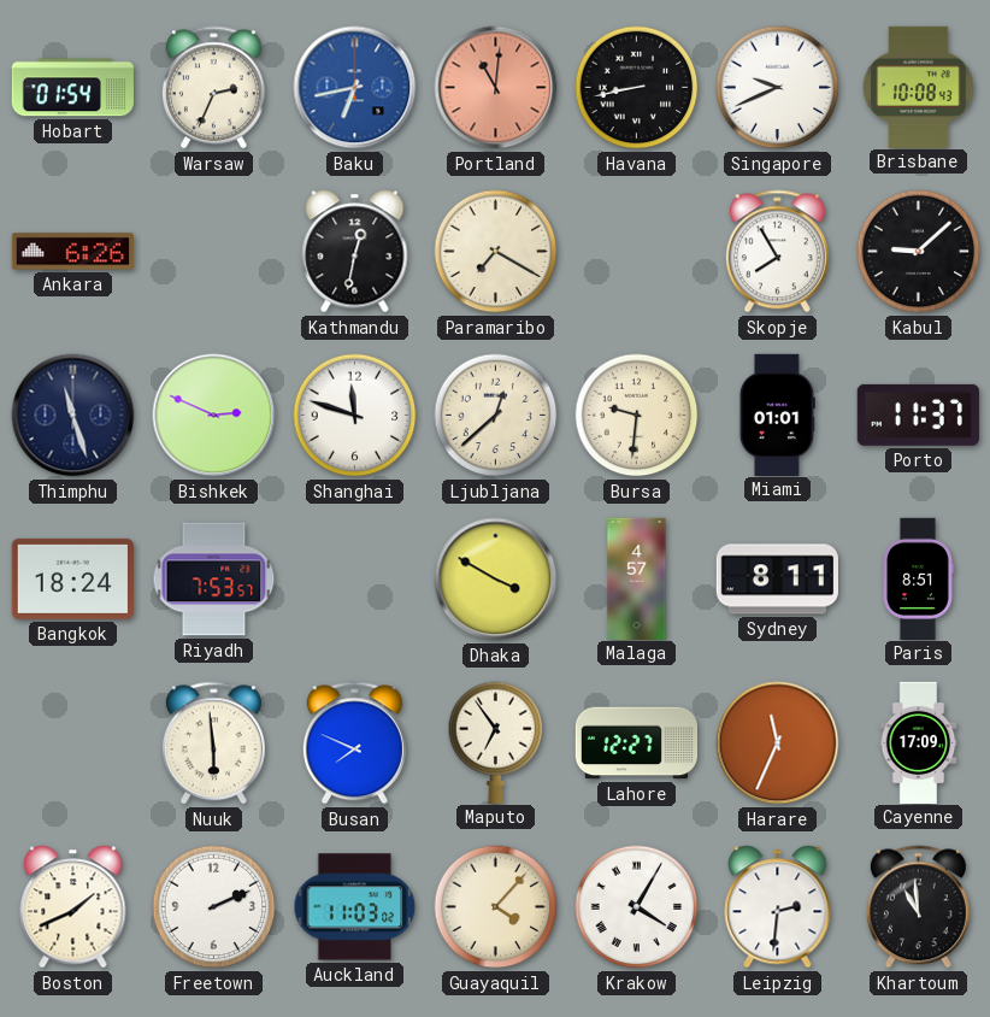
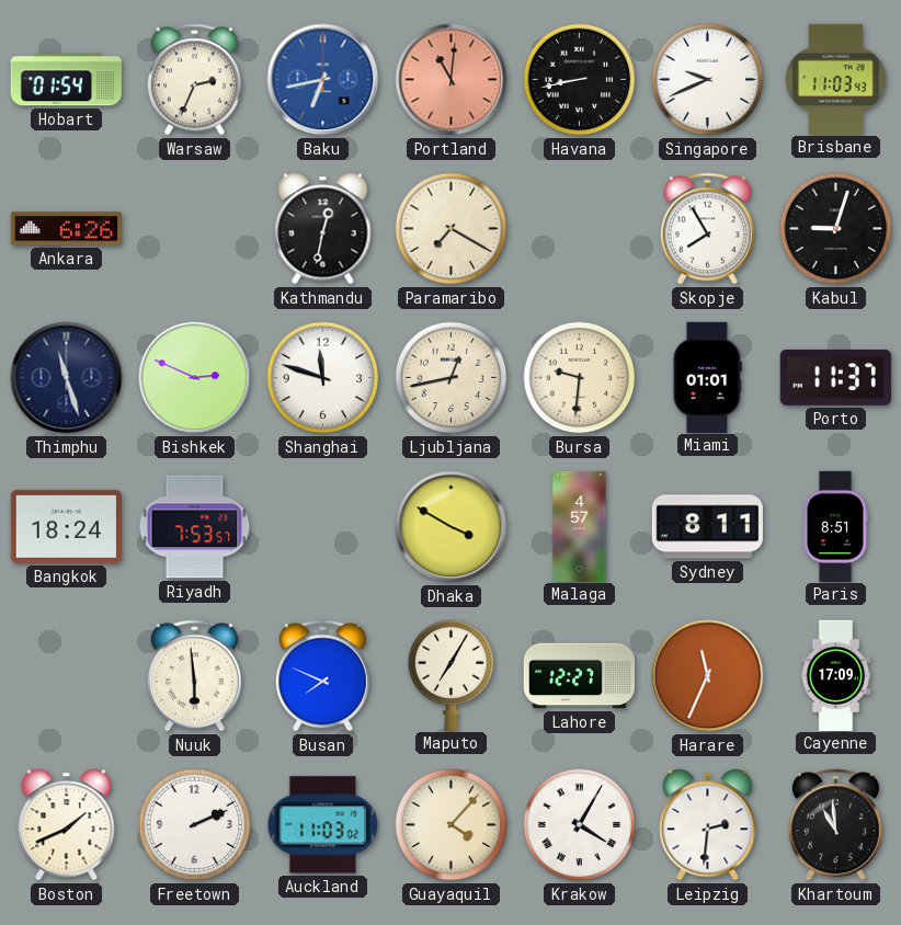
Brisbane: 10:08 -> 11:03
Kabul: 9:08 -> 9:03
Ljubljana: 12:38 -> 12:43
Maputo: 6:54 -> 7:05
